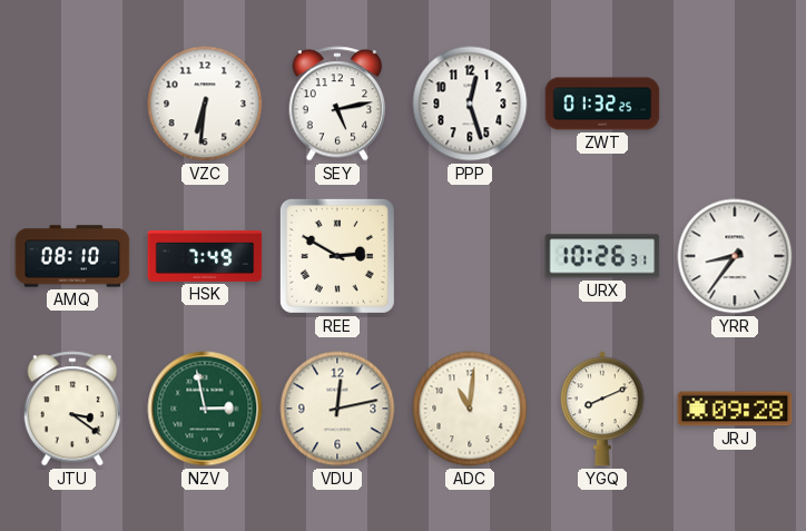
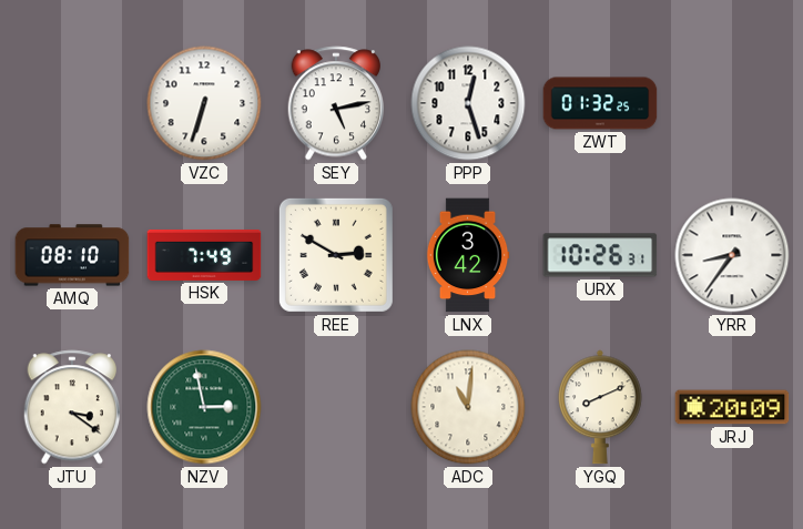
VZC: 6:31 -> 6:33
LNX: none -> 3:42
VDU: 12:13 -> none
JRJ: 09:28 -> 20:09
